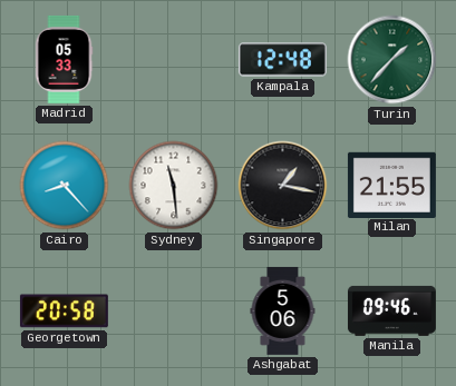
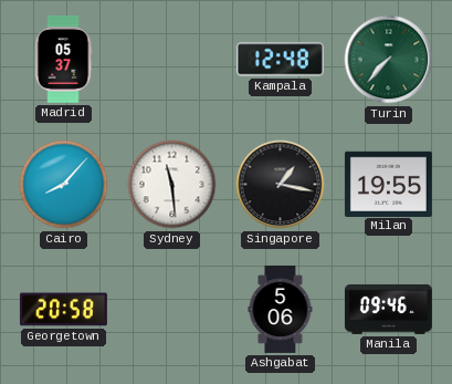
Madrid: 05:33 -> 05:37
Turin: 1:37 -> 7:37
Cairo: 8:23 -> 8:07
Milan: 21:55 -> 19:55
